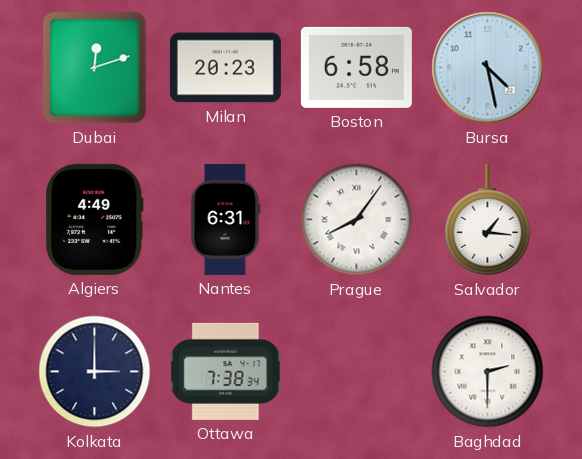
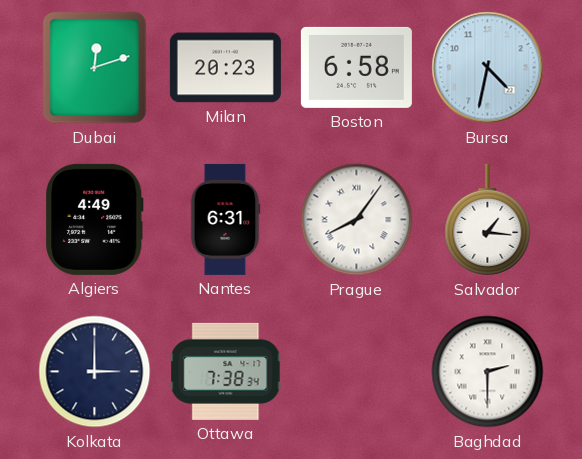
Bursa: 4:28 -> 4:32
